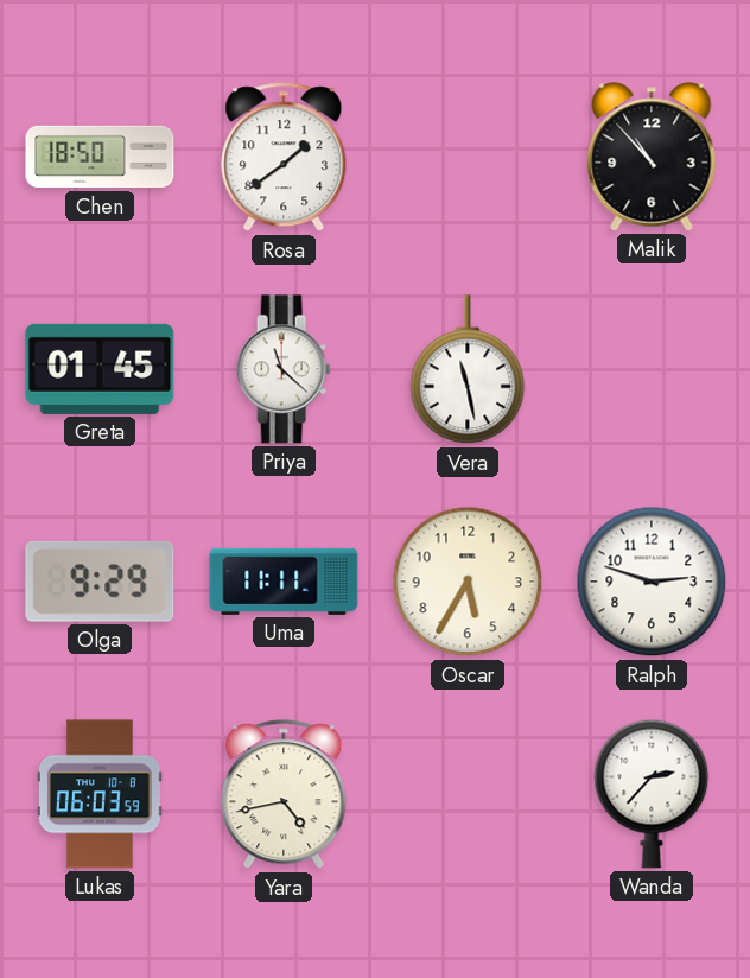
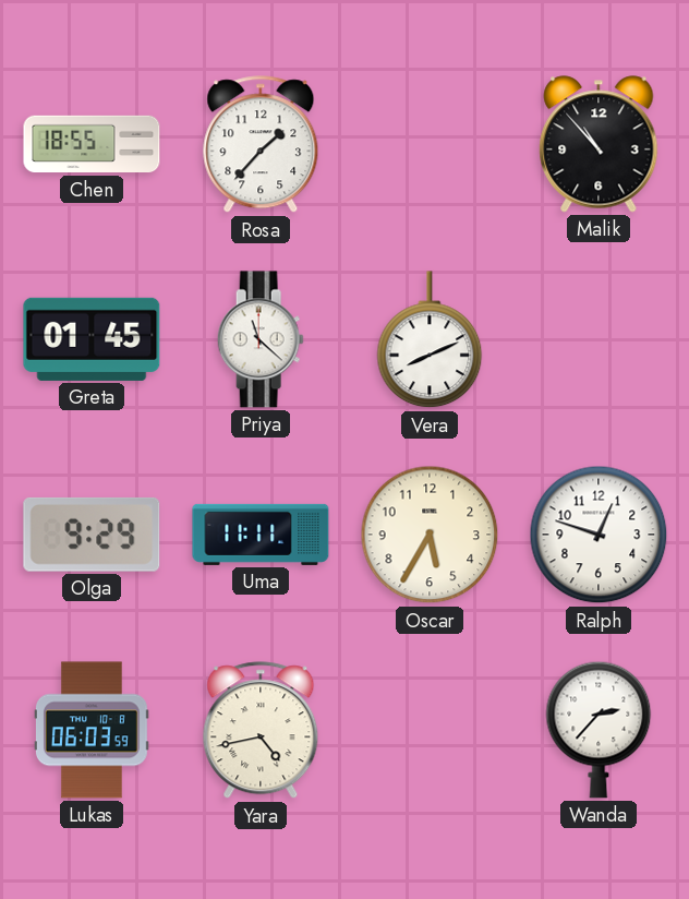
Chen: 18:50 -> 18:55
Rosa: 1:39 -> 1:37
Vera: 11:28 -> 8:11
Ralph: 2:48 -> 12:48
